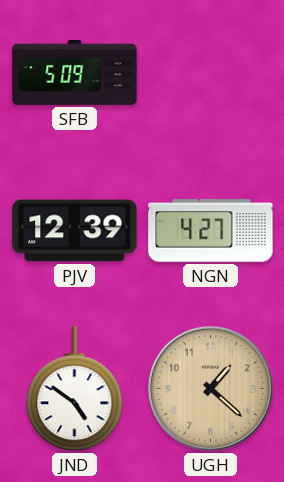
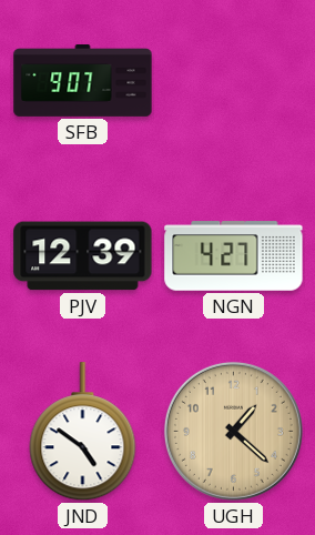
SFB: 5:09 -> 9:07
